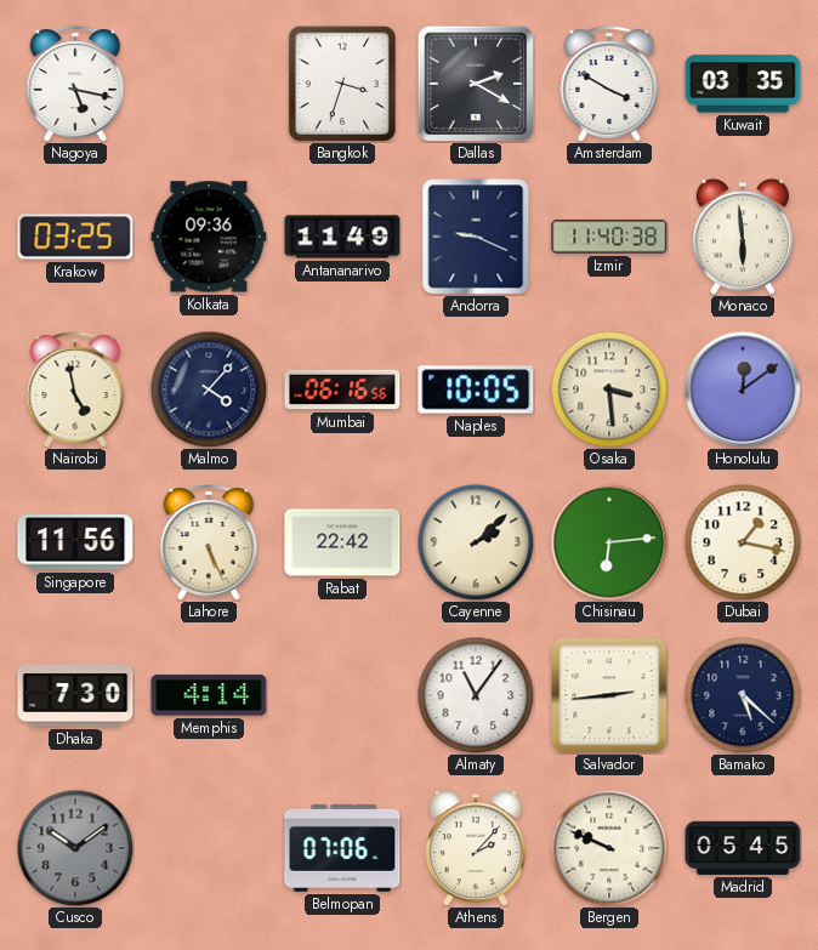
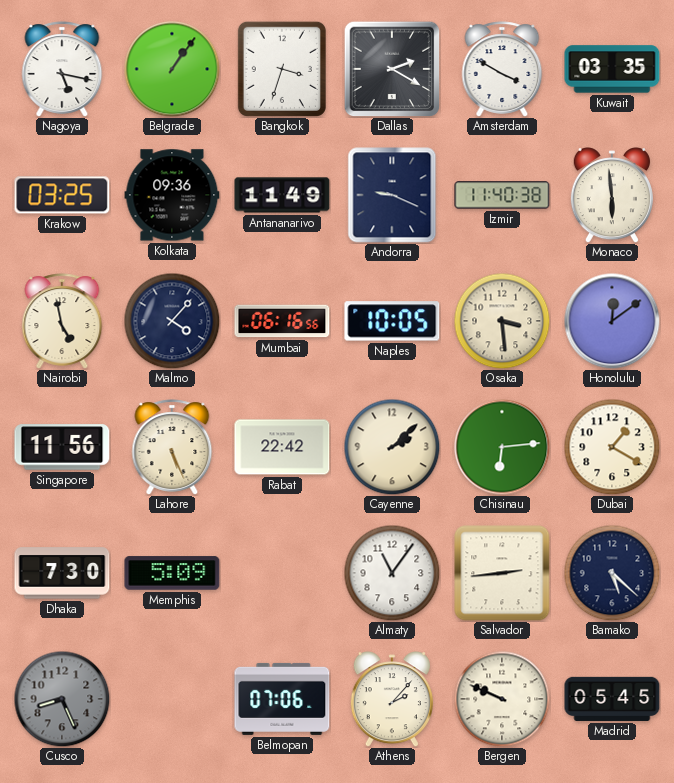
Belgrade: none -> 1:06
Dubai: 1:17 -> 1:20
Memphis: 4:14 -> 5:09
Cusco: 10:09 -> 8:26
